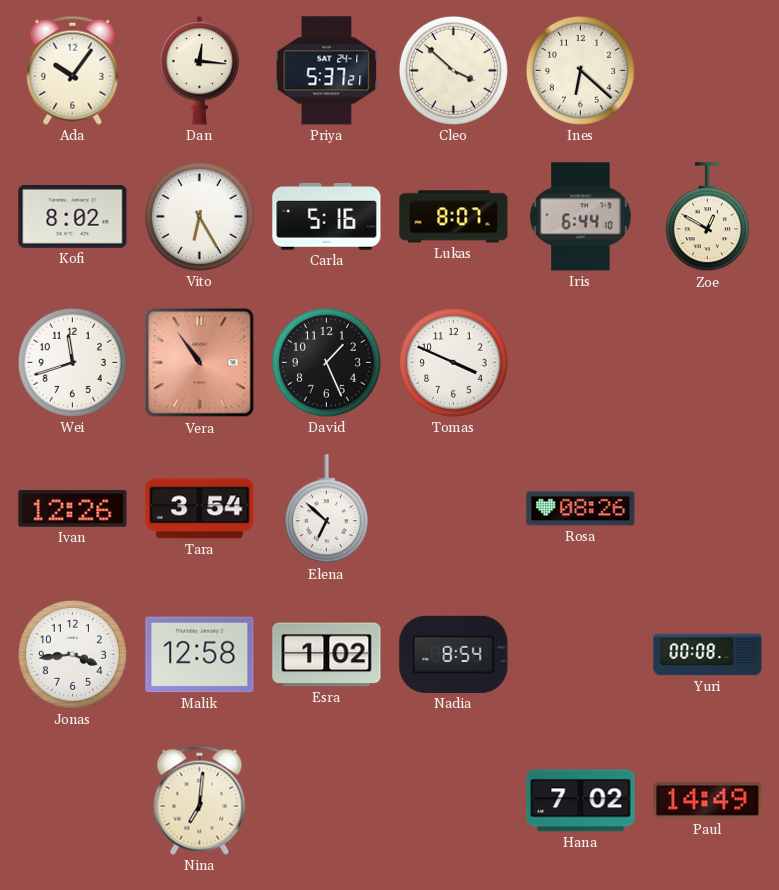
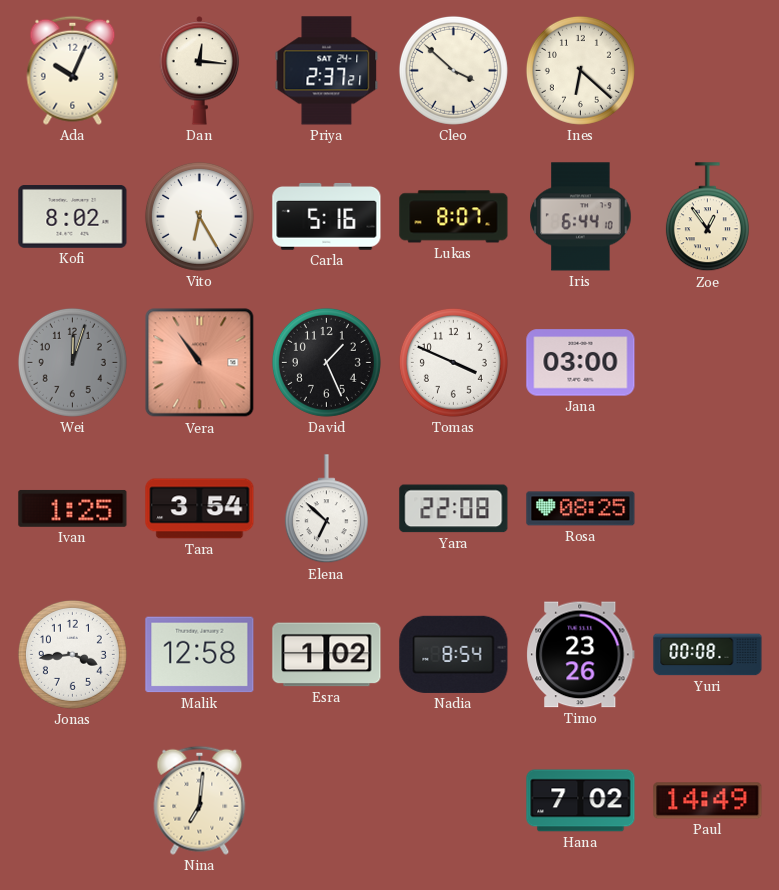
Ada: 10:06 -> 10:04
Priya: 5:37 -> 2:37
Zoe: 12:50 -> 12:54
Wei: 11:42 -> 12:03
Wei dial: white -> grey
Jana: none -> 03:00
Ivan: 12:26 -> 1:25
Yara: none -> 22:08
Rosa: 08:26 -> 08:25
Timo: none -> 23:26
